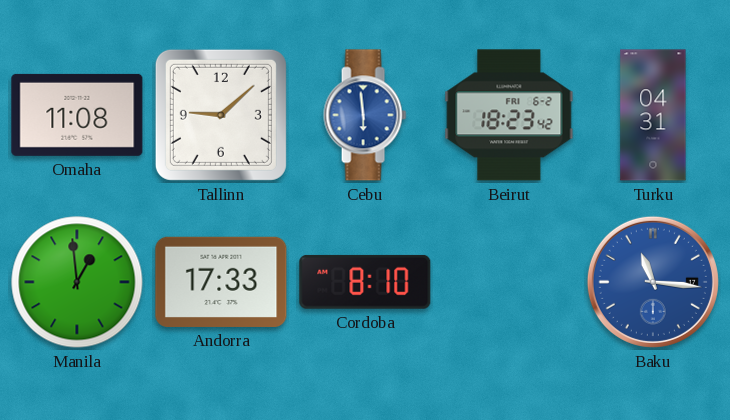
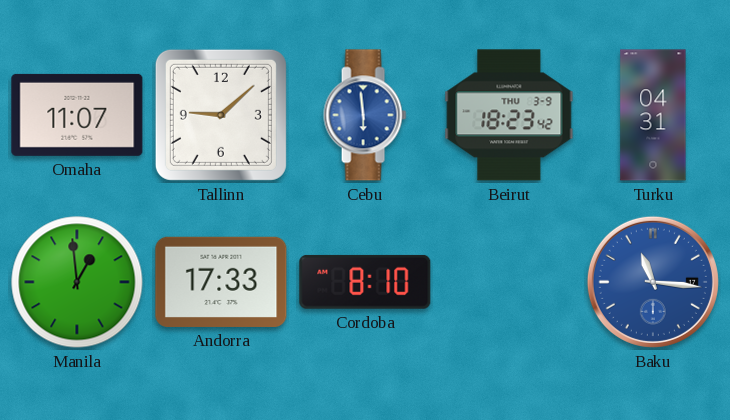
Omaha: 11:08 -> 11:07
Beirut date: FRI 6-2 -> THU 3-9
